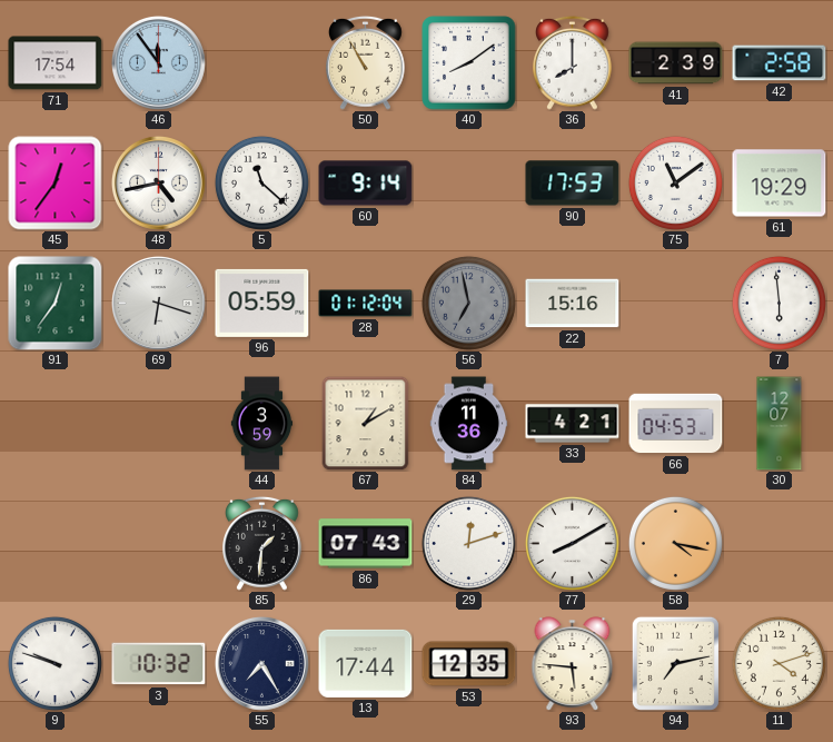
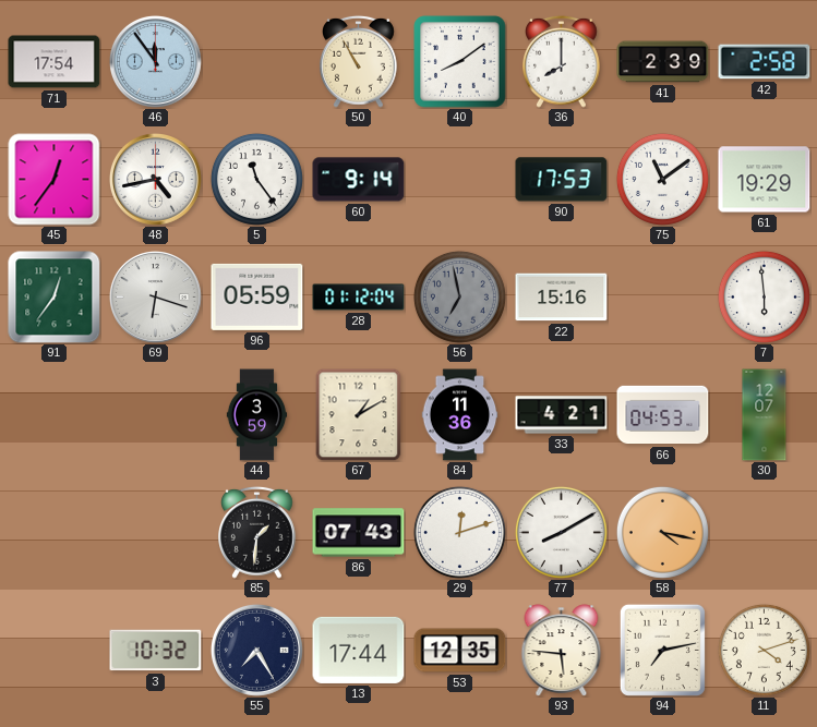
5: 11:22 -> 11:24
9: 9:48 -> none
